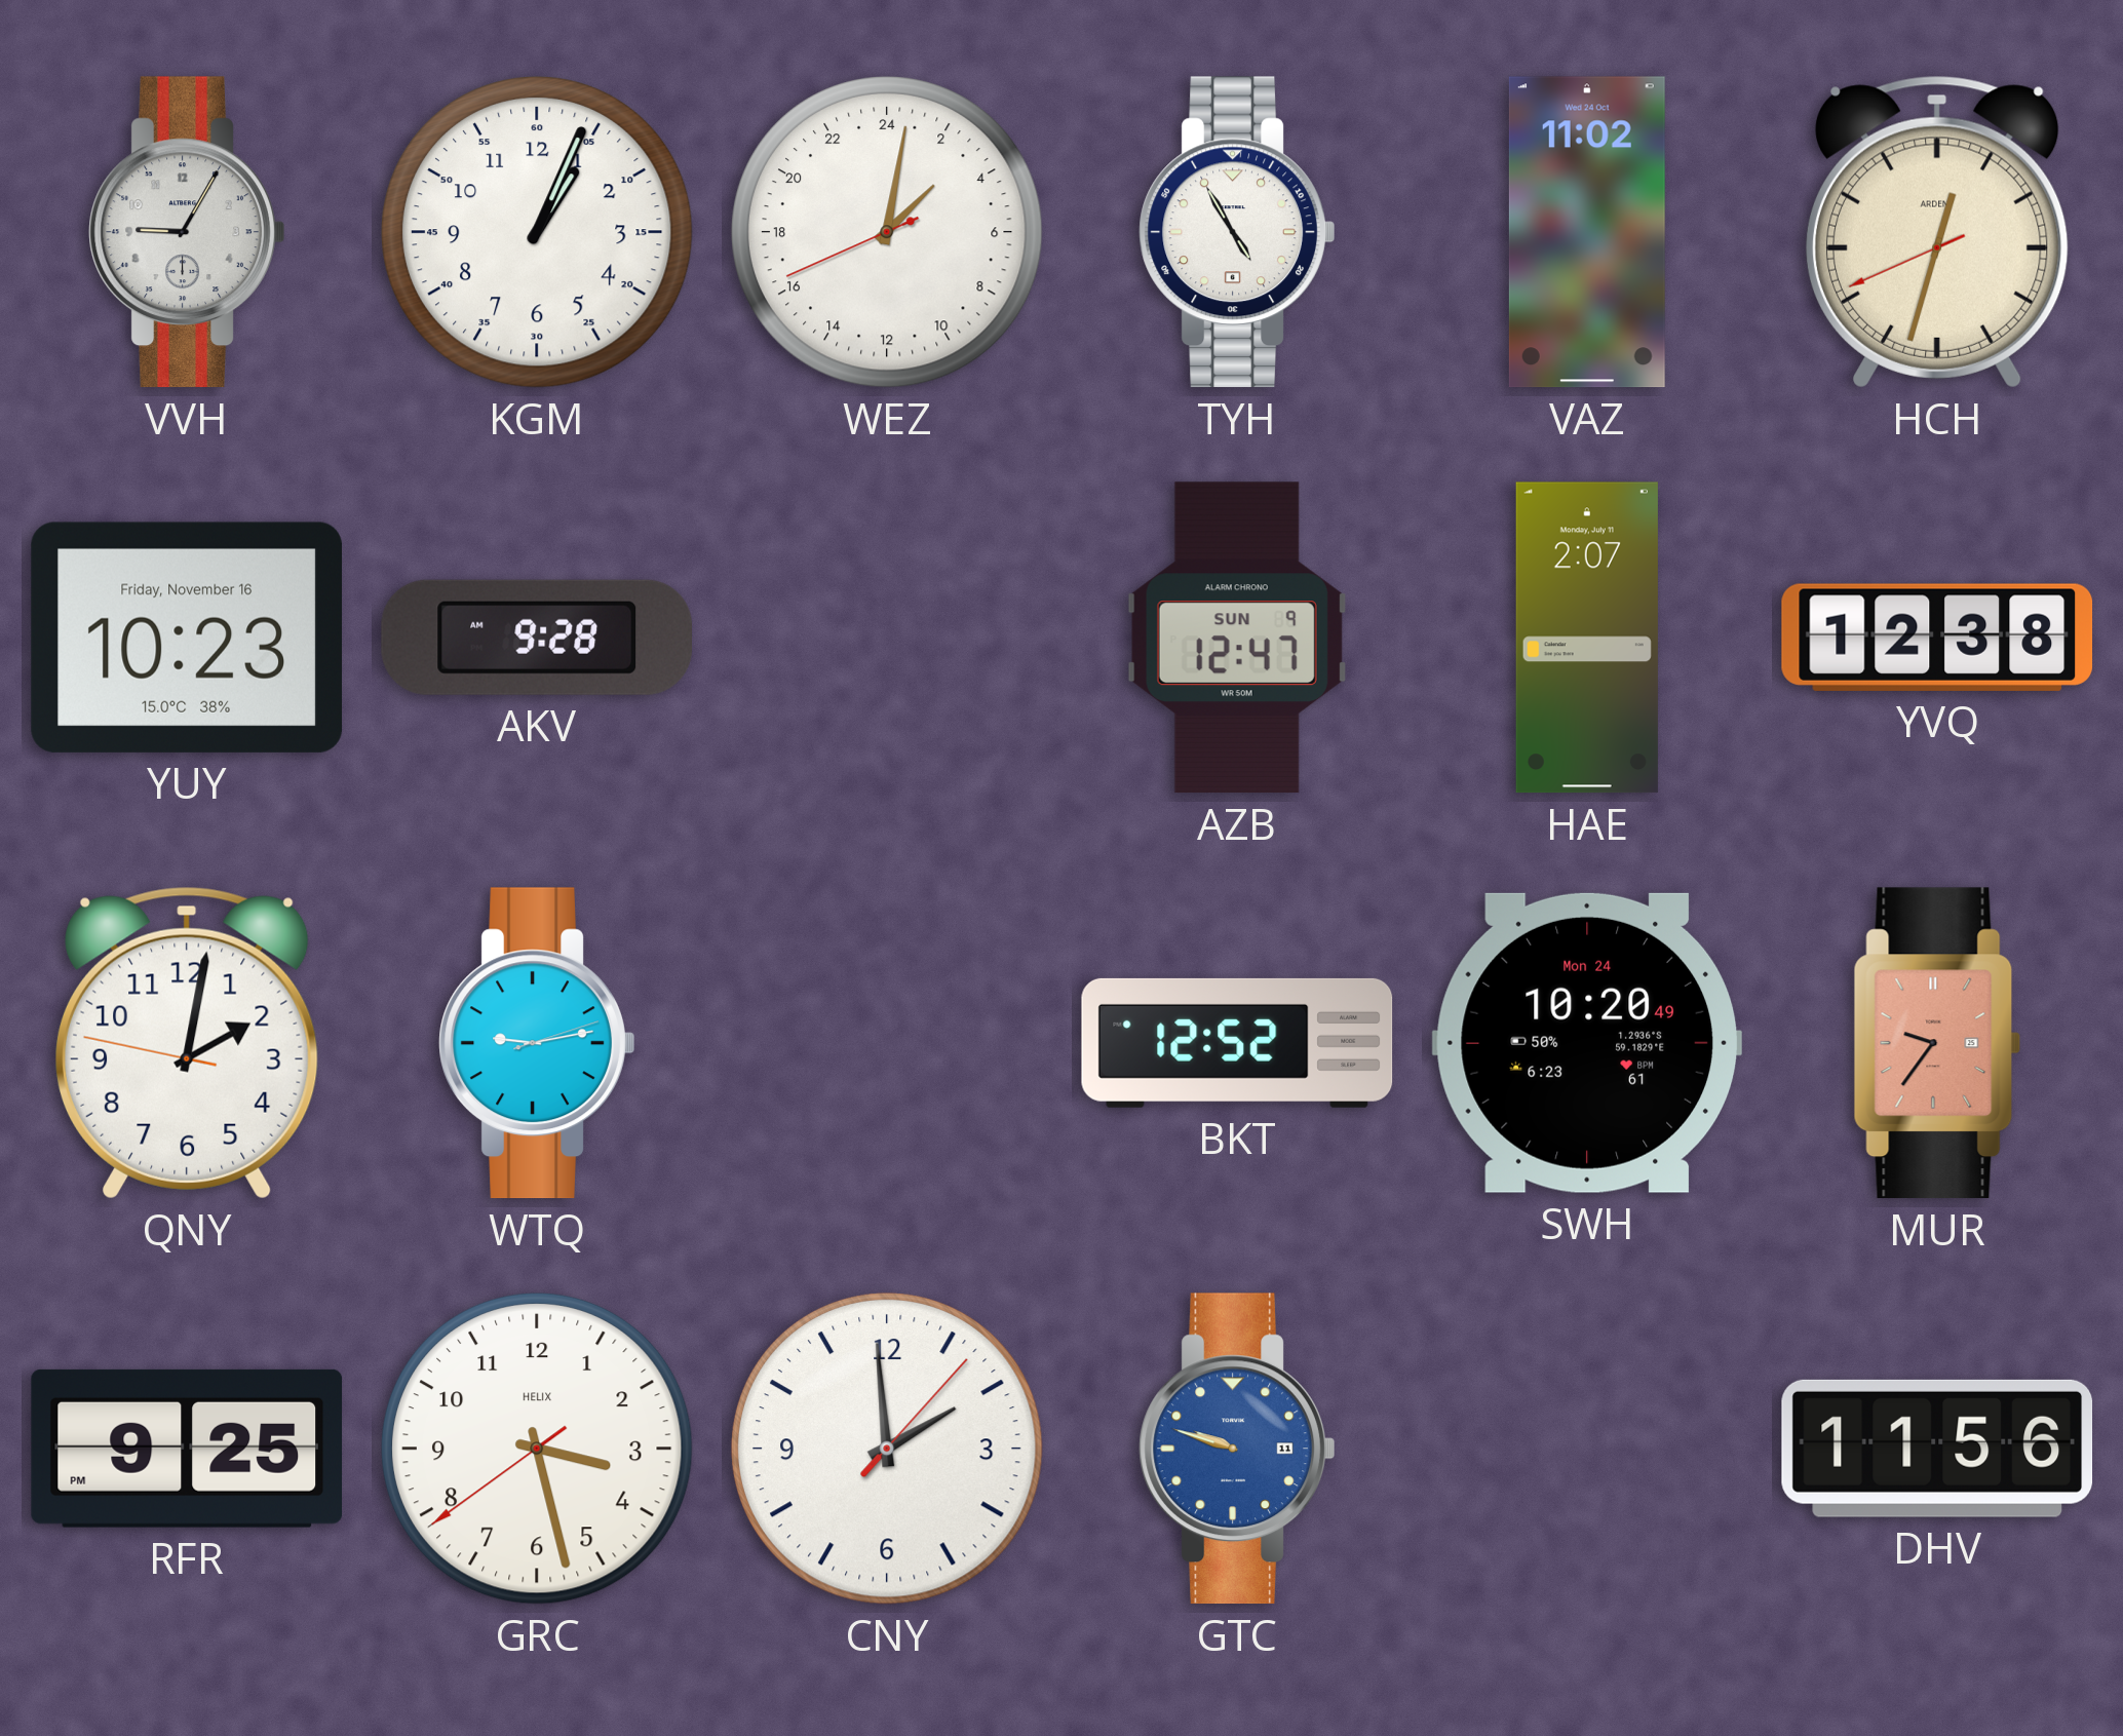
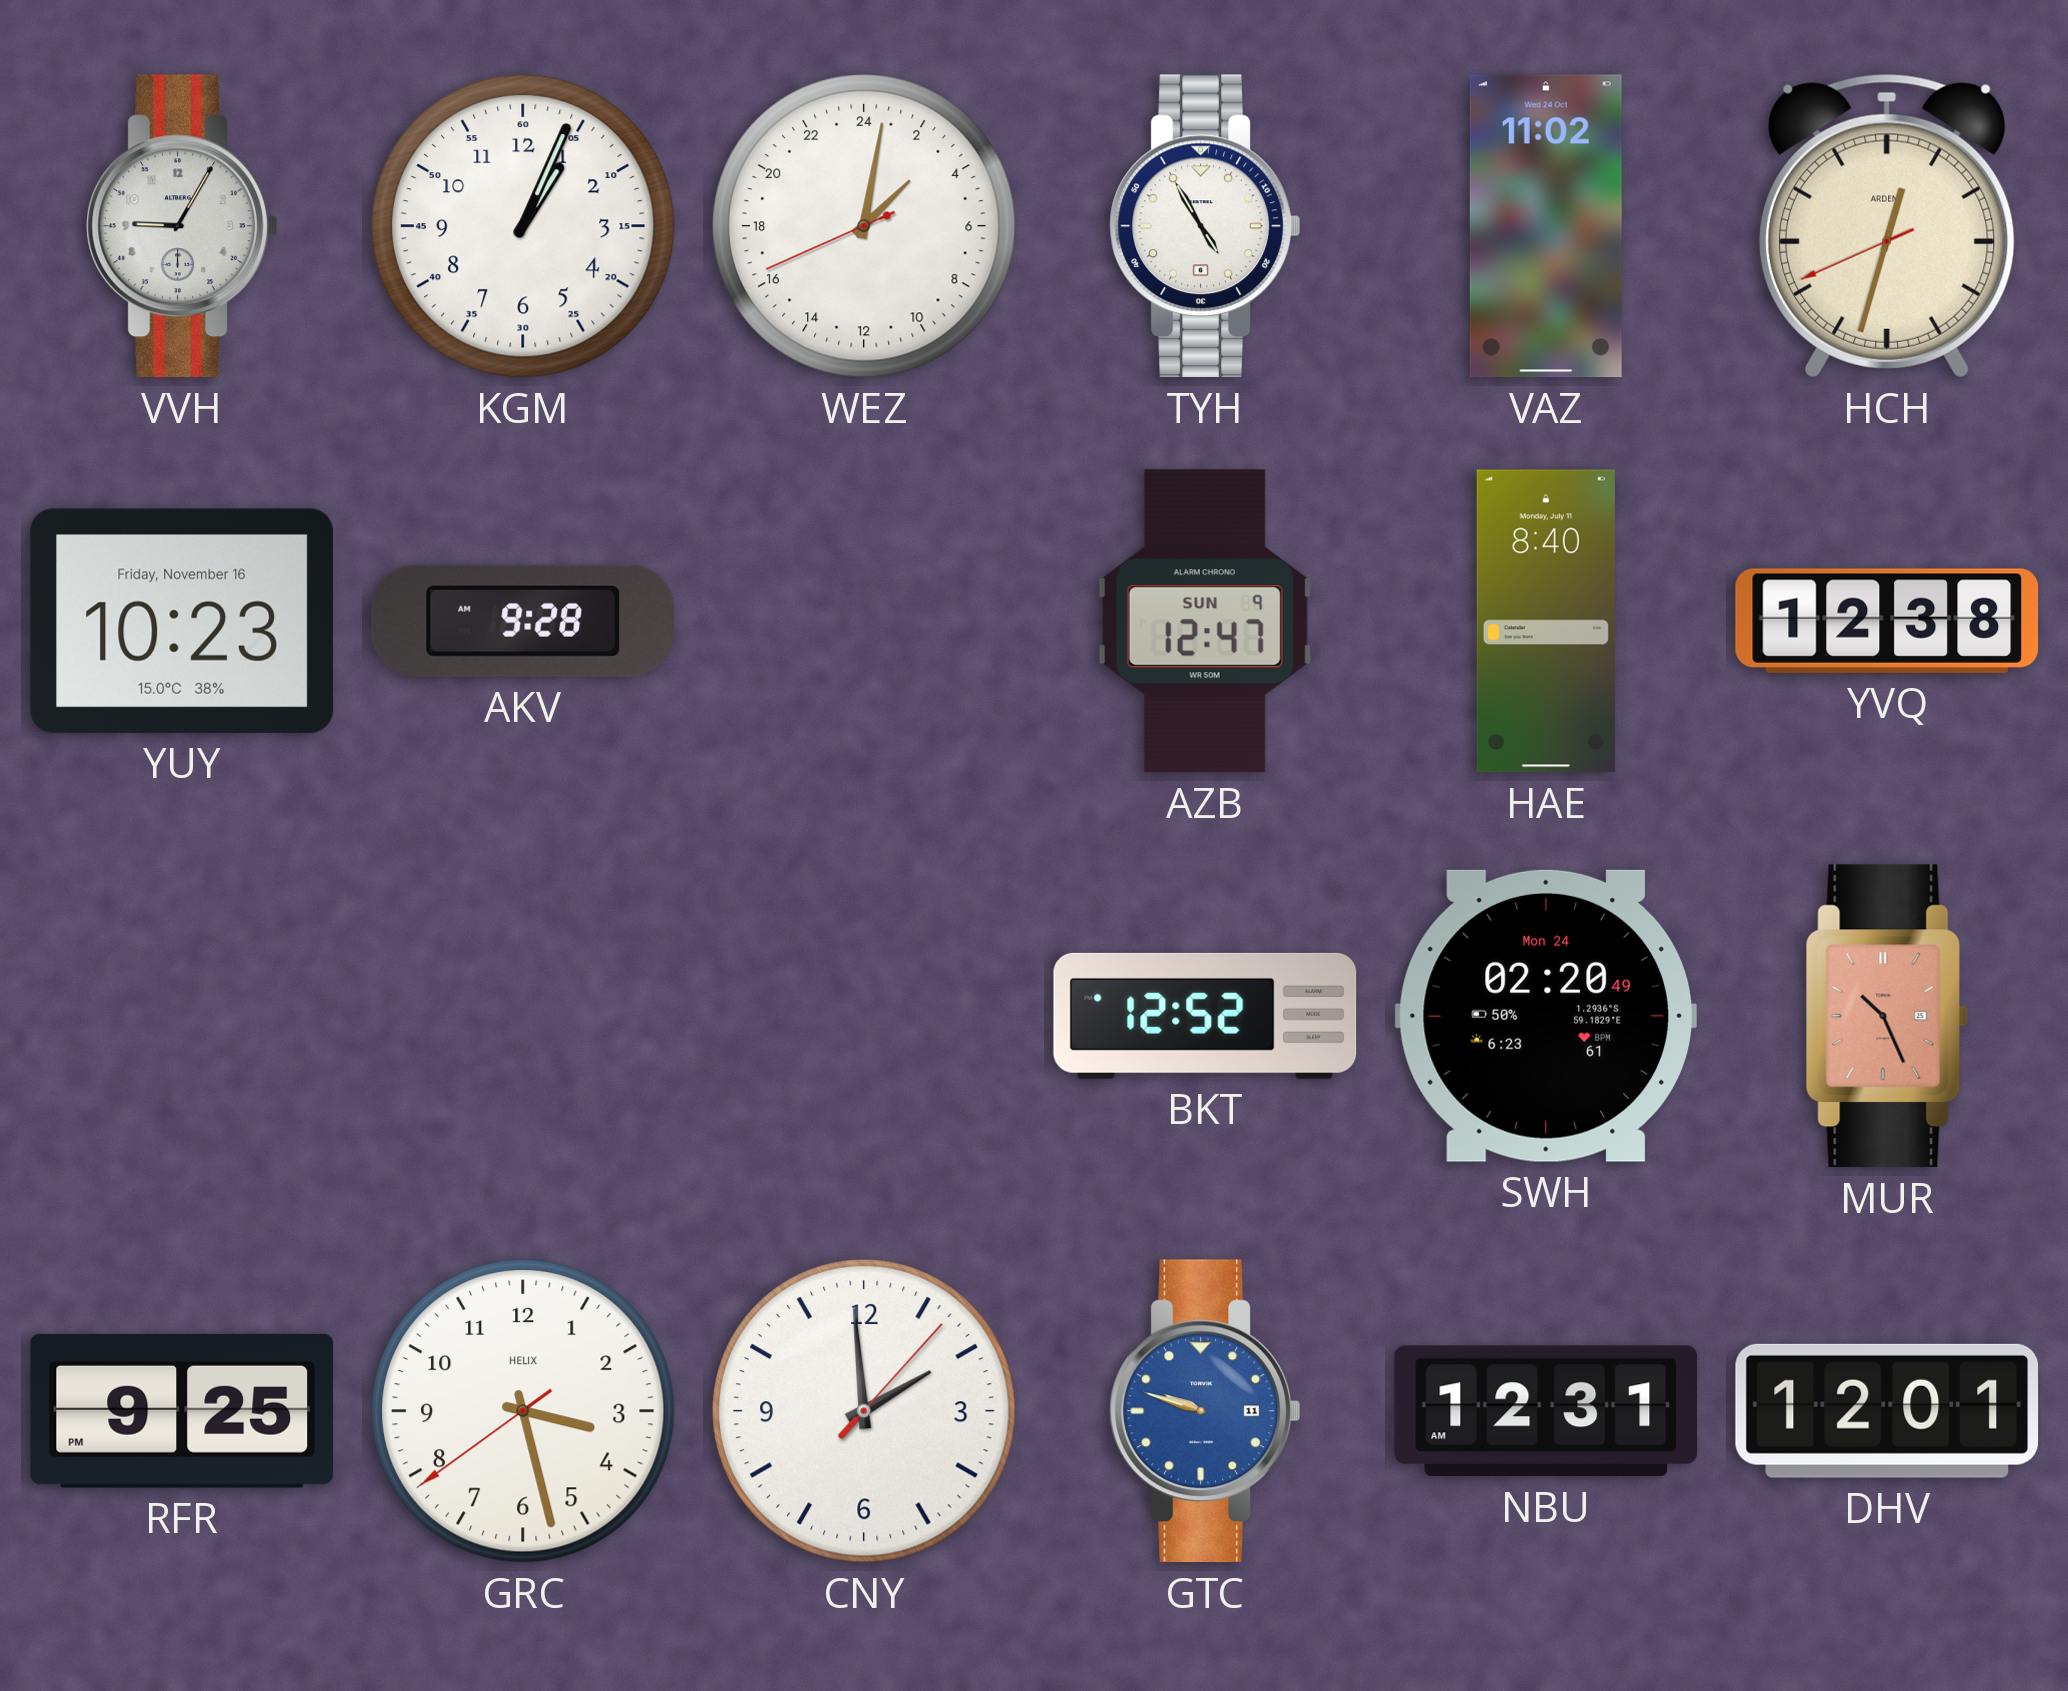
HAE: 2:07 -> 8:40
QNY: 2:01 -> none
WTQ: 9:13 -> none
SWH: 10:20 -> 02:20
MUR: 9:36 -> 10:26
NBU: none -> 12:31
DHV: 11:56 -> 12:01
